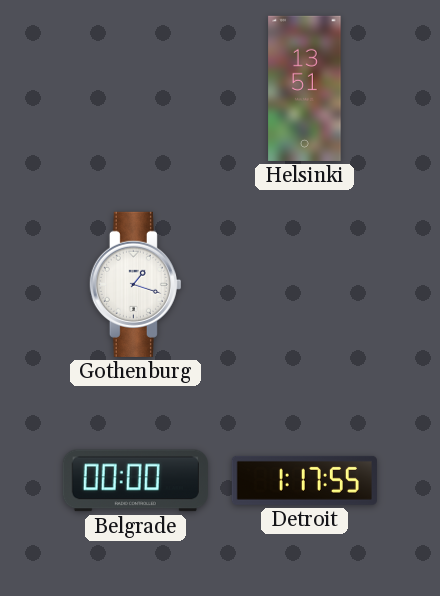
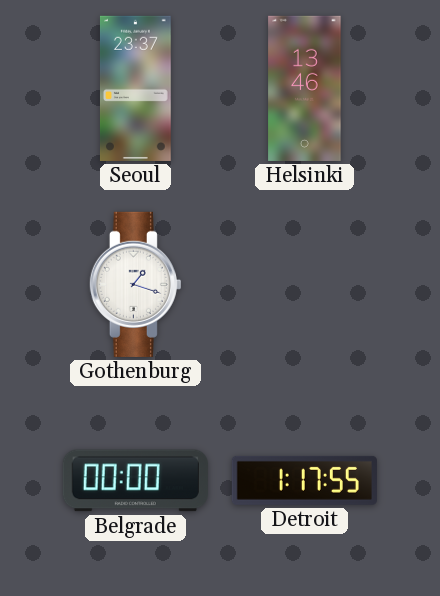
Seoul: none -> 23:37
Helsinki: 13:51 -> 13:46
